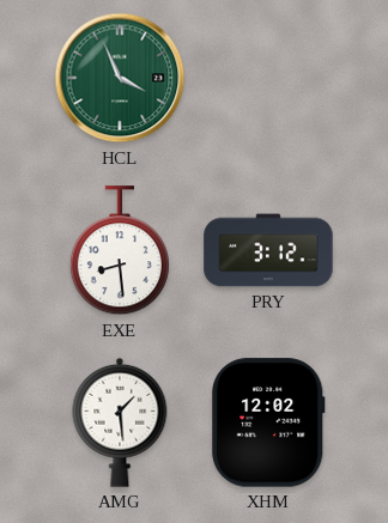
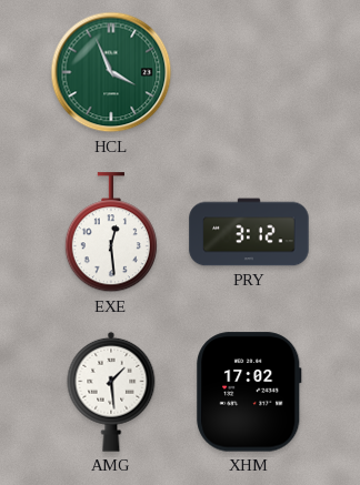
EXE: 8:29 -> 12:29
XHM: 12:02 -> 17:02
